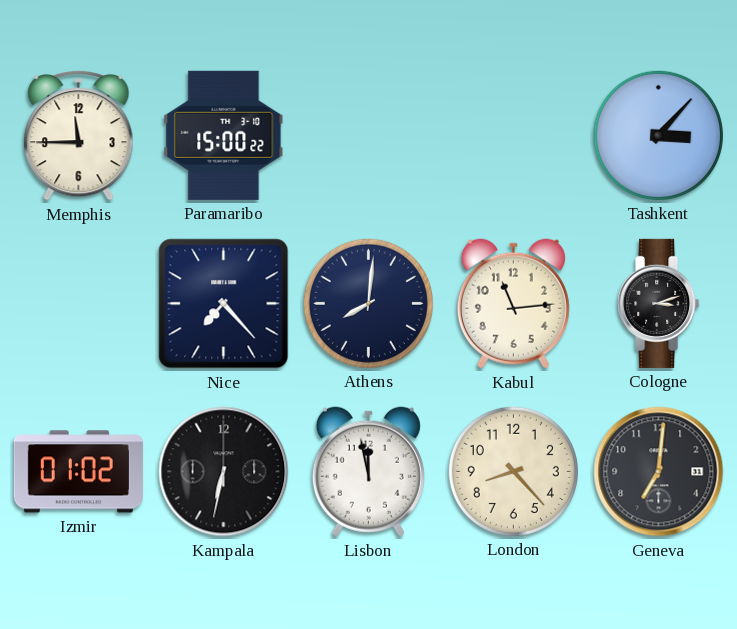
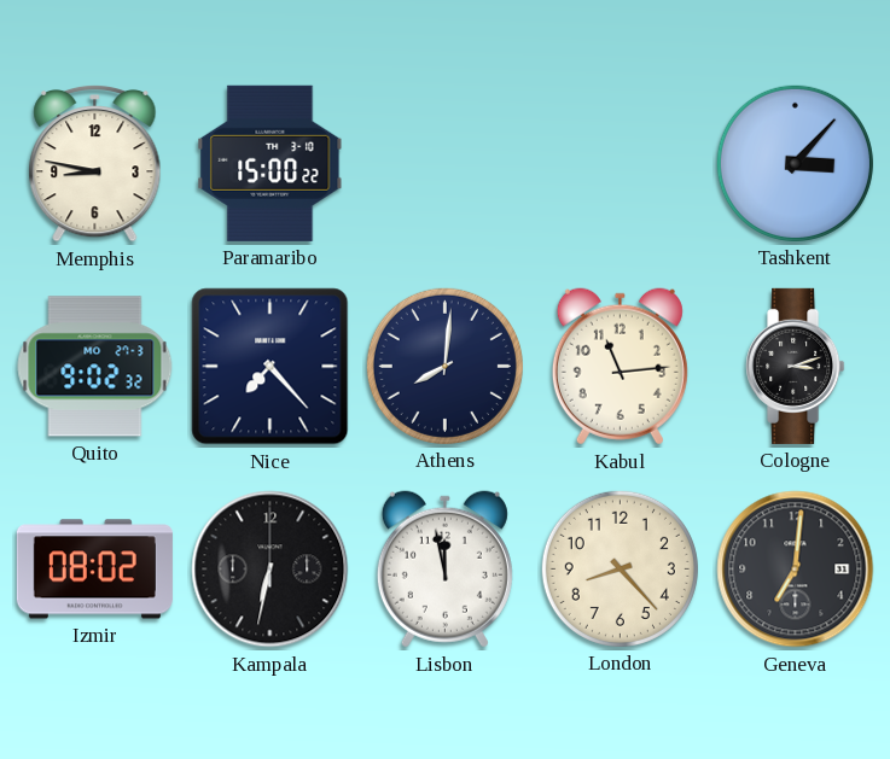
Memphis: 11:45 -> 8:47
Quito: none -> 9:02
Izmir: 01:02 -> 08:02
